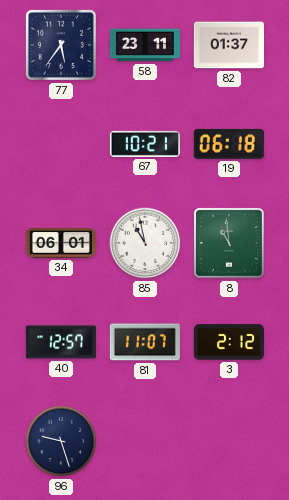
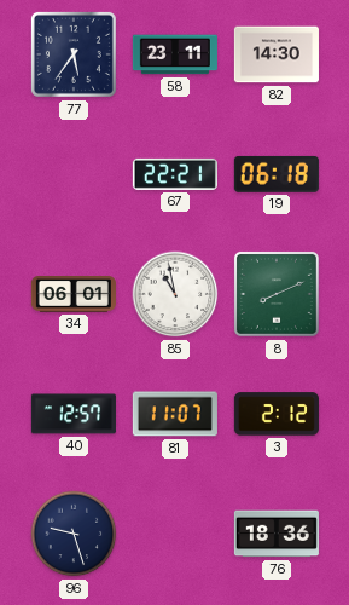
82: 01:37 -> 14:30
67: 10:21 -> 22:21
8: 10:59 -> 8:11
76: none -> 18:36
